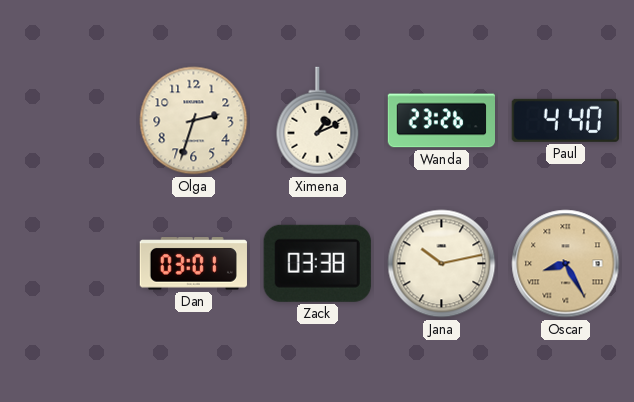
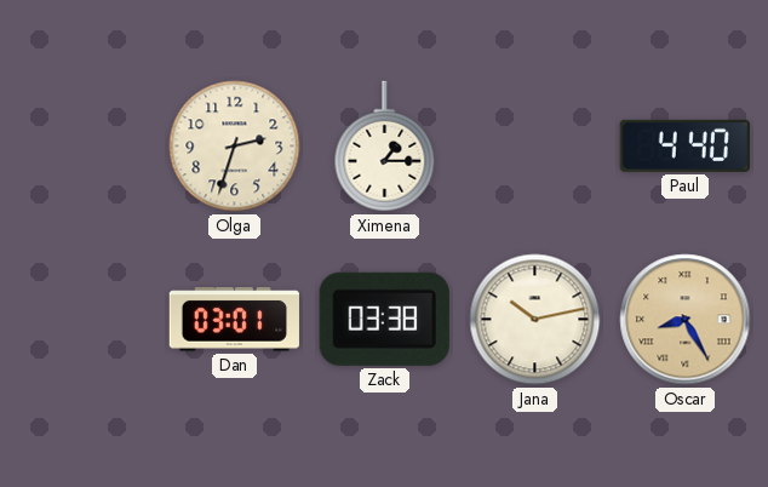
Ximena: 1:11 -> 1:15
Wanda: 23:26 -> none
